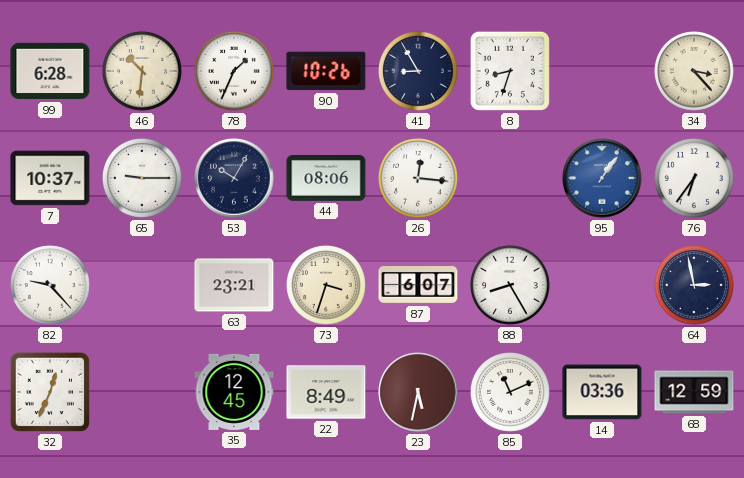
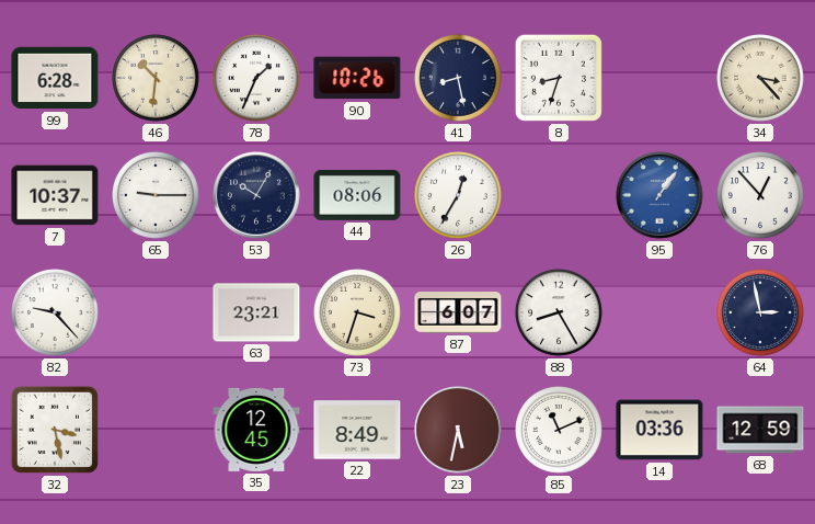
41: 8:55 -> 8:28
26: 12:16 -> 12:35
76: 6:36 -> 12:53
32: 12:34 -> 3:28
